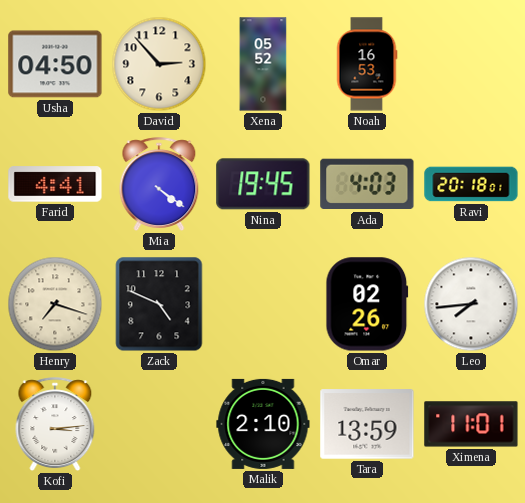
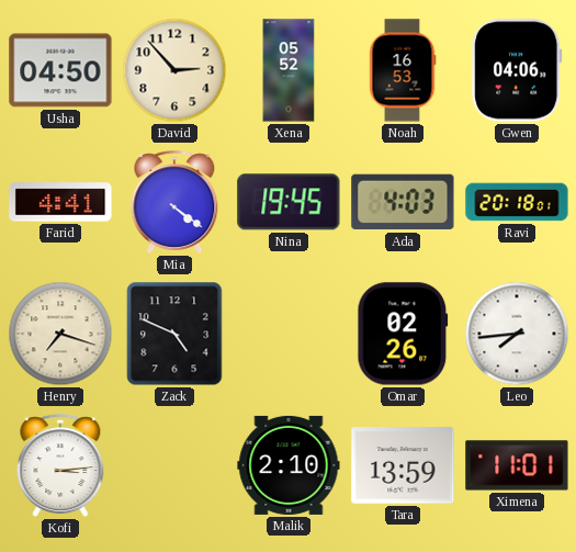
Gwen: none -> 04:06
